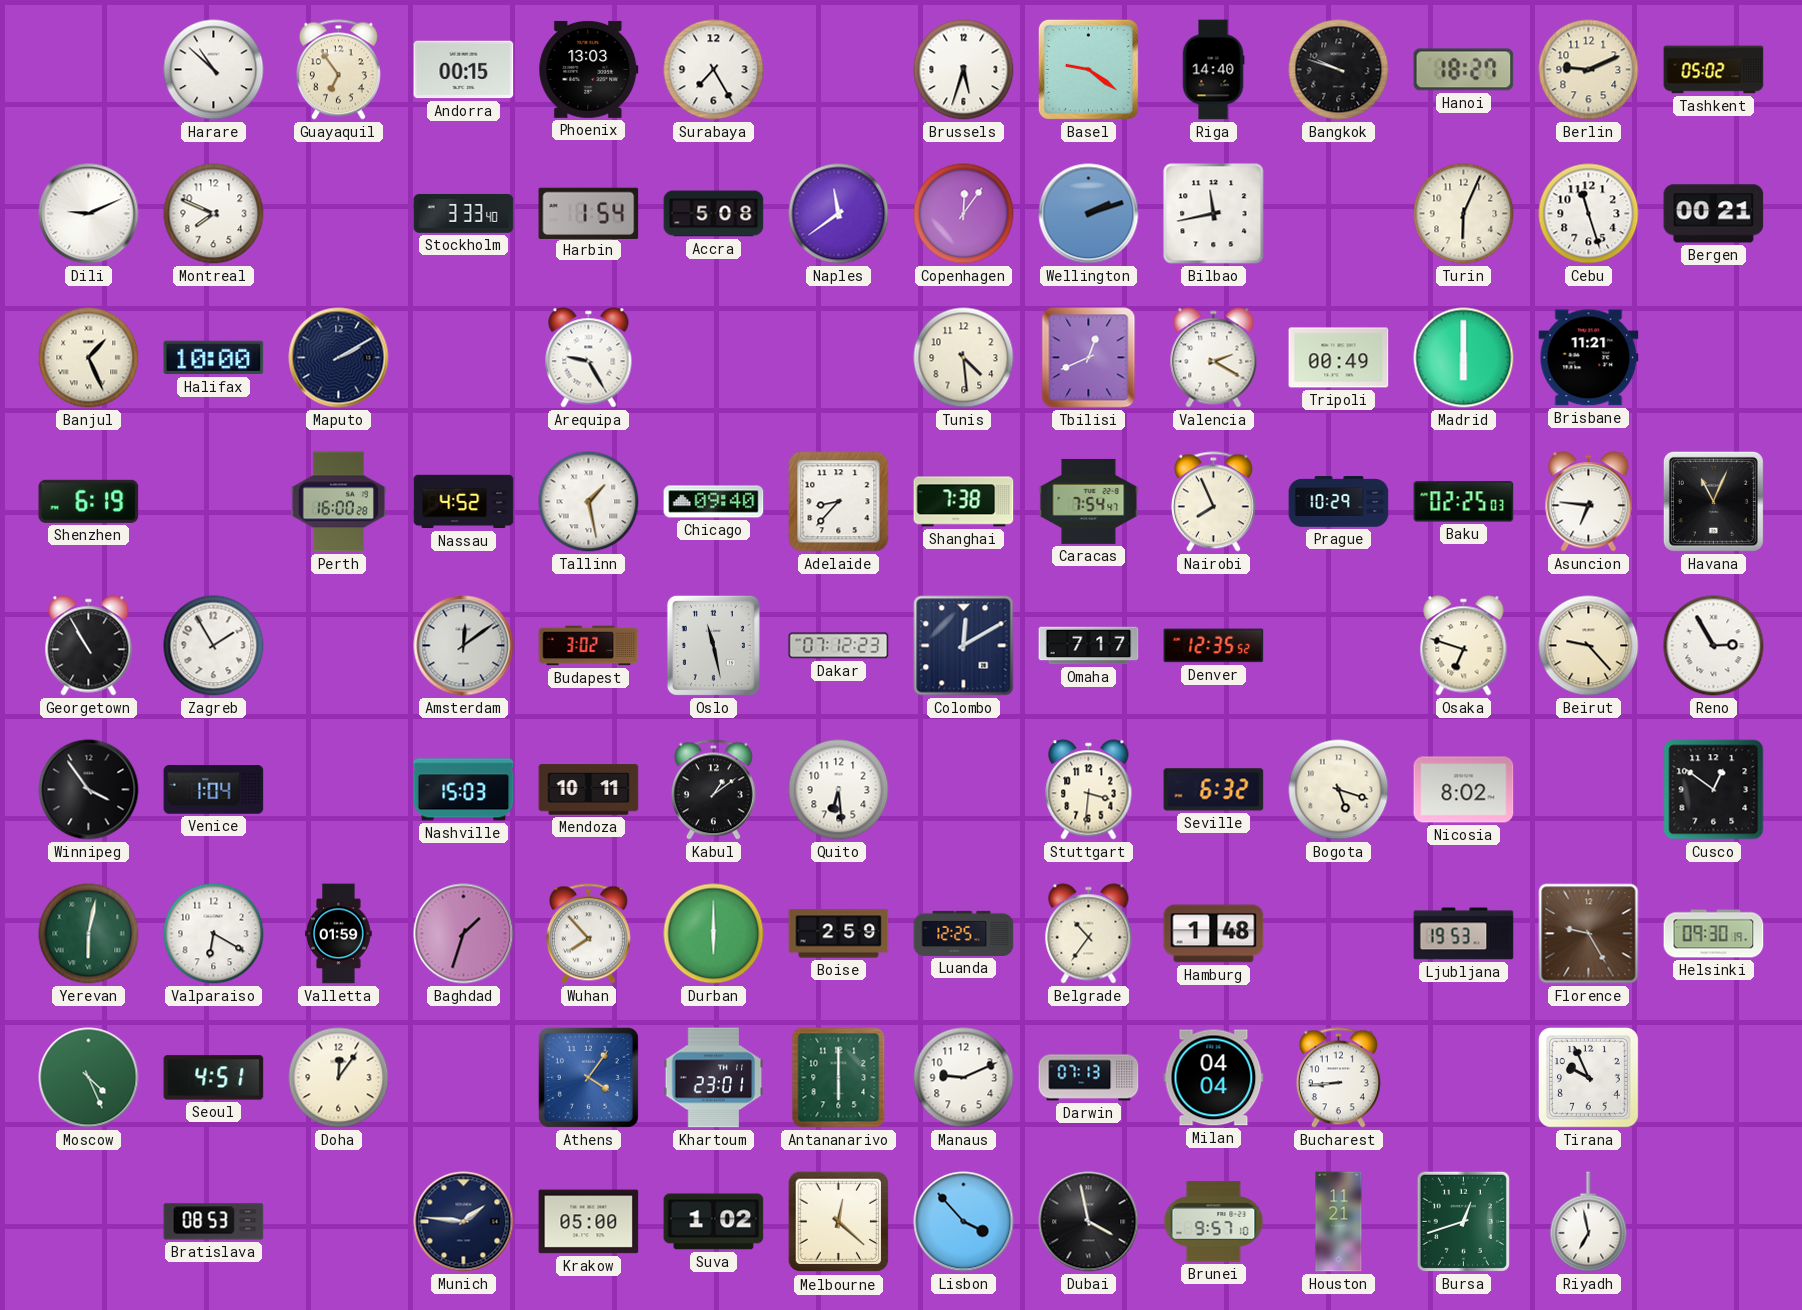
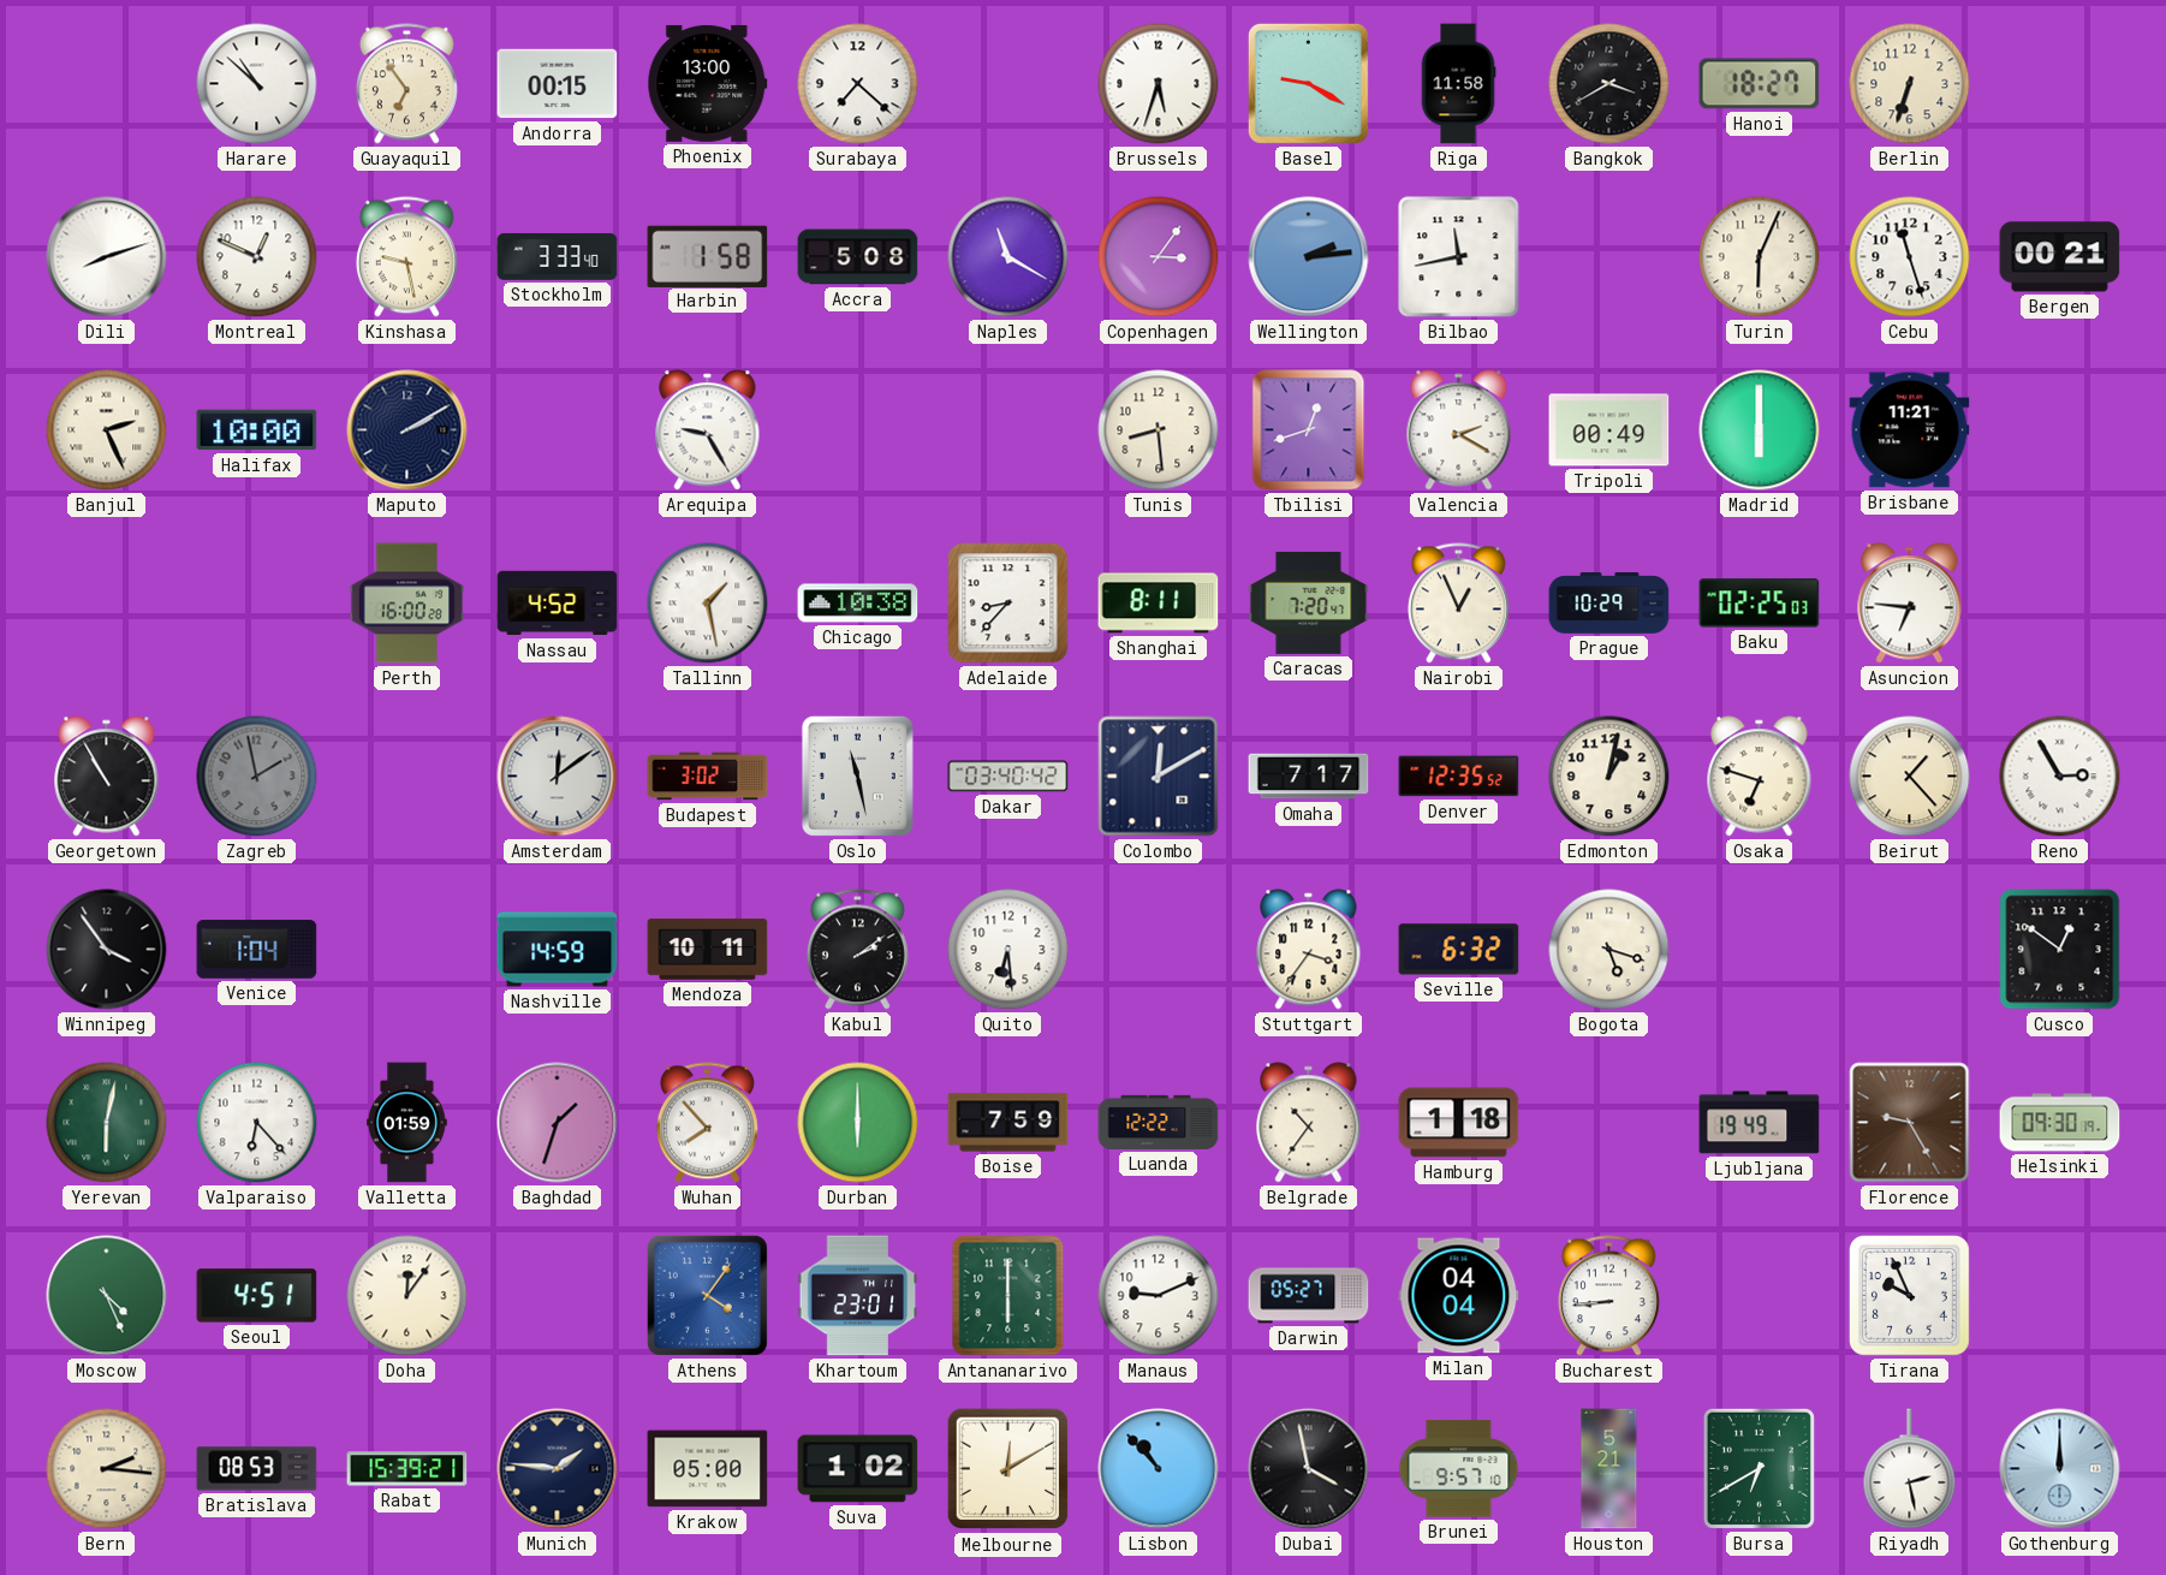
Phoenix: 13:03 -> 13:00
Surabaya: 7:25 -> 7:22
Basel: 9:21 -> 9:20
Riga: 14:40 -> 11:58
Bangkok: 9:48 -> 3:40
Berlin: 9:11 -> 6:33
Tashkent: 05:02 -> none
Dili: 9:11 -> 8:12
Montreal: 7:49 -> 12:49
Kinshasa: none -> 9:28
Harbin: 1:54 -> 1:58
Naples: 11:39 -> 11:20
Copenhagen: 12:06 -> 3:06
Wellington: 2:12 -> 2:14
Banjul: 1:26 -> 2:26
Tunis: 4:29 -> 8:29
Tbilisi: 12:41 -> 12:42
Shenzhen: 6:19 -> none
Chicago: 09:40 -> 10:38
Shanghai: 7:38 -> 8:11
Caracas: 7:54 -> 7:20
Nairobi: 7:56 -> 12:56
Havana: 11:04 -> none
Zagreb: 1:55 -> 1:58
Zagreb dial: white -> grey
Dakar: 07:12 -> 03:40
Edmonton: none -> 1:02
Beirut: 9:23 -> 1:23
Nashville: 15:03 -> 14:59
Kabul: 1:09 -> 2:09
Stuttgart: 3:31 -> 3:36
Nicosia: 8:02 -> none
Valparaiso: 6:20 -> 6:23
Boise: 2:59 -> 7:59
Luanda: 12:25 -> 12:22
Hamburg: 1:48 -> 1:18
Ljubljana: 19:53 -> 19:49
Darwin: 07:13 -> 05:27
Bern: none -> 2:16
Rabat: none -> 15:39
Melbourne: 12:22 -> 12:10
Lisbon: 3:53 -> 10:53
Houston: 11:21 -> 5:21
Bursa: 12:42 -> 6:40
Riyadh: 6:58 -> 2:28
Gothenburg: none -> 12:00
